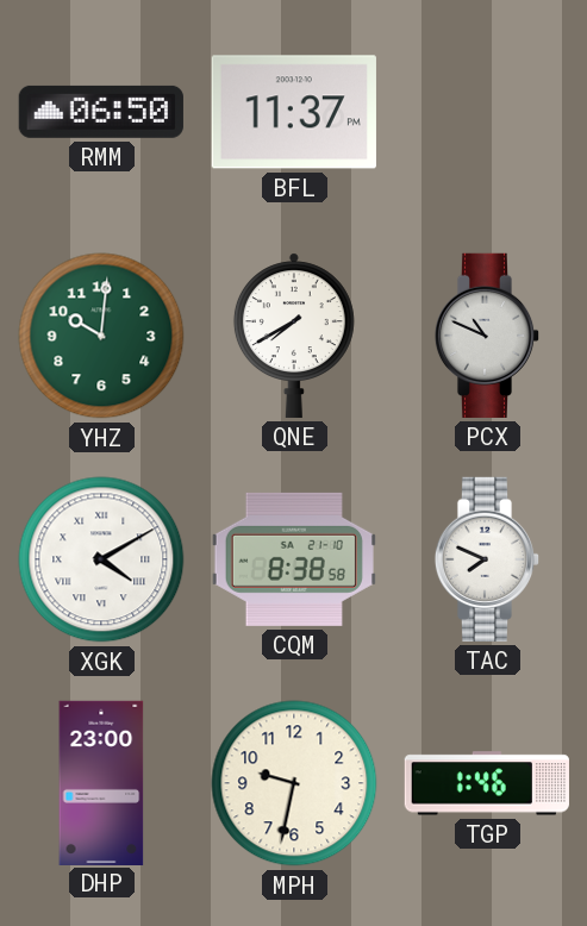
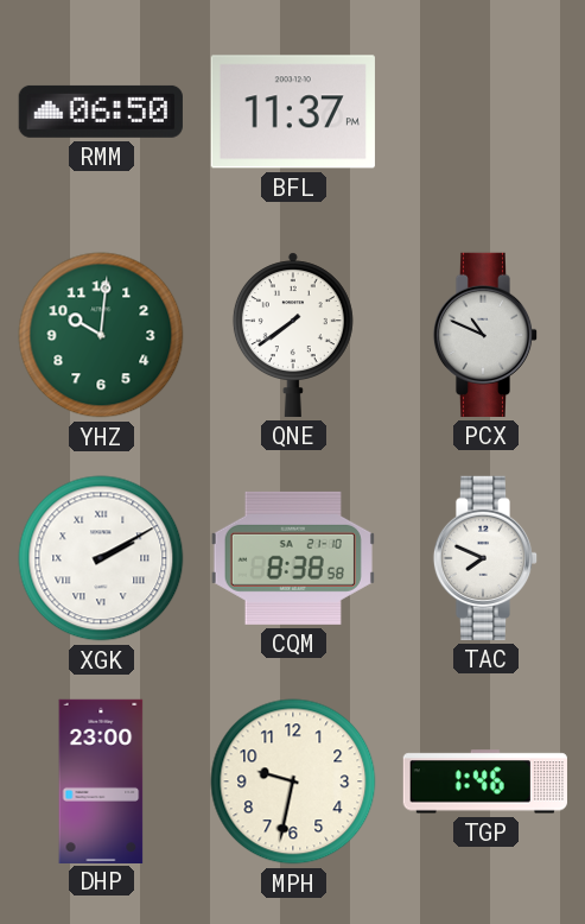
QNE: 7:40 -> 7:39
XGK: 4:10 -> 2:10
